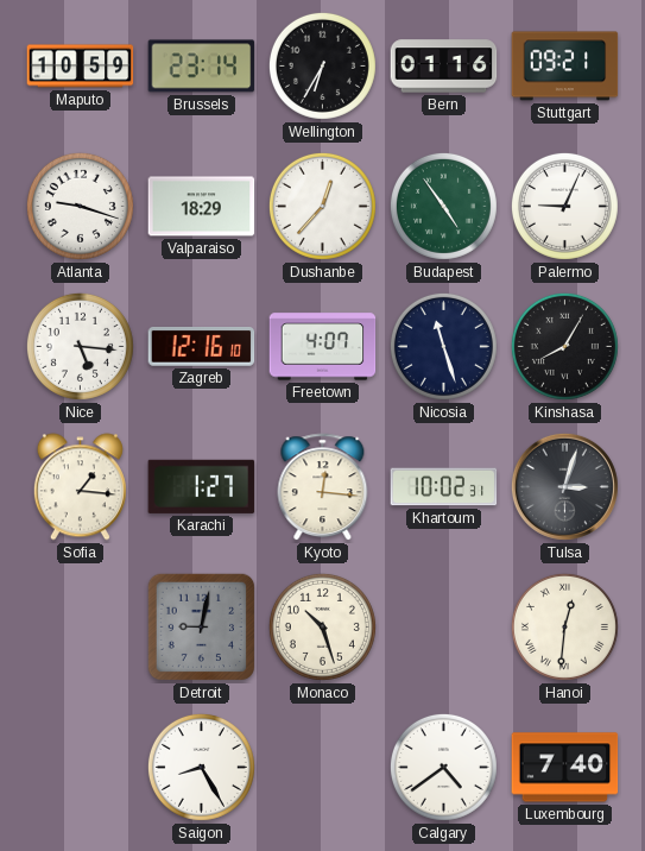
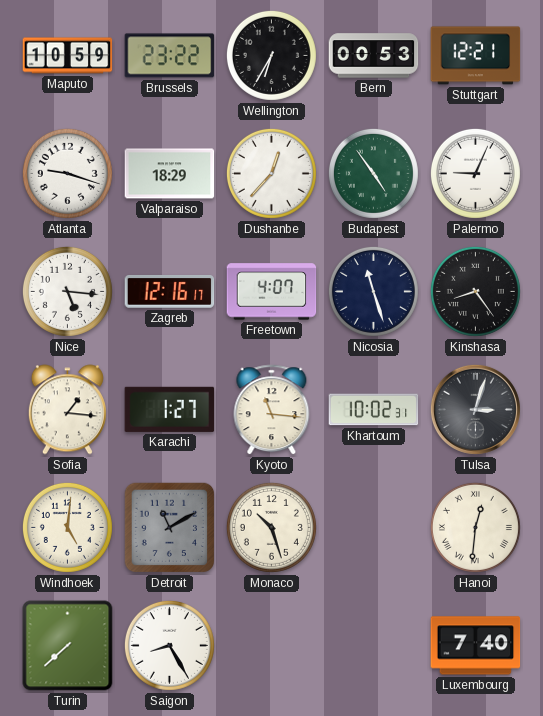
Brussels: 23:14 -> 23:22
Bern: 01:16 -> 00:53
Stuttgart: 09:21 -> 12:21
Zagreb: 12:16:10 -> 12:16:17
Kinshasa: 8:05 -> 8:24
Kyoto: 12:16 -> 11:16
Windhoek: none -> 5:01
Detroit: 9:02 -> 11:10
Turin: none -> 7:38
Calgary: 4:39 -> none
